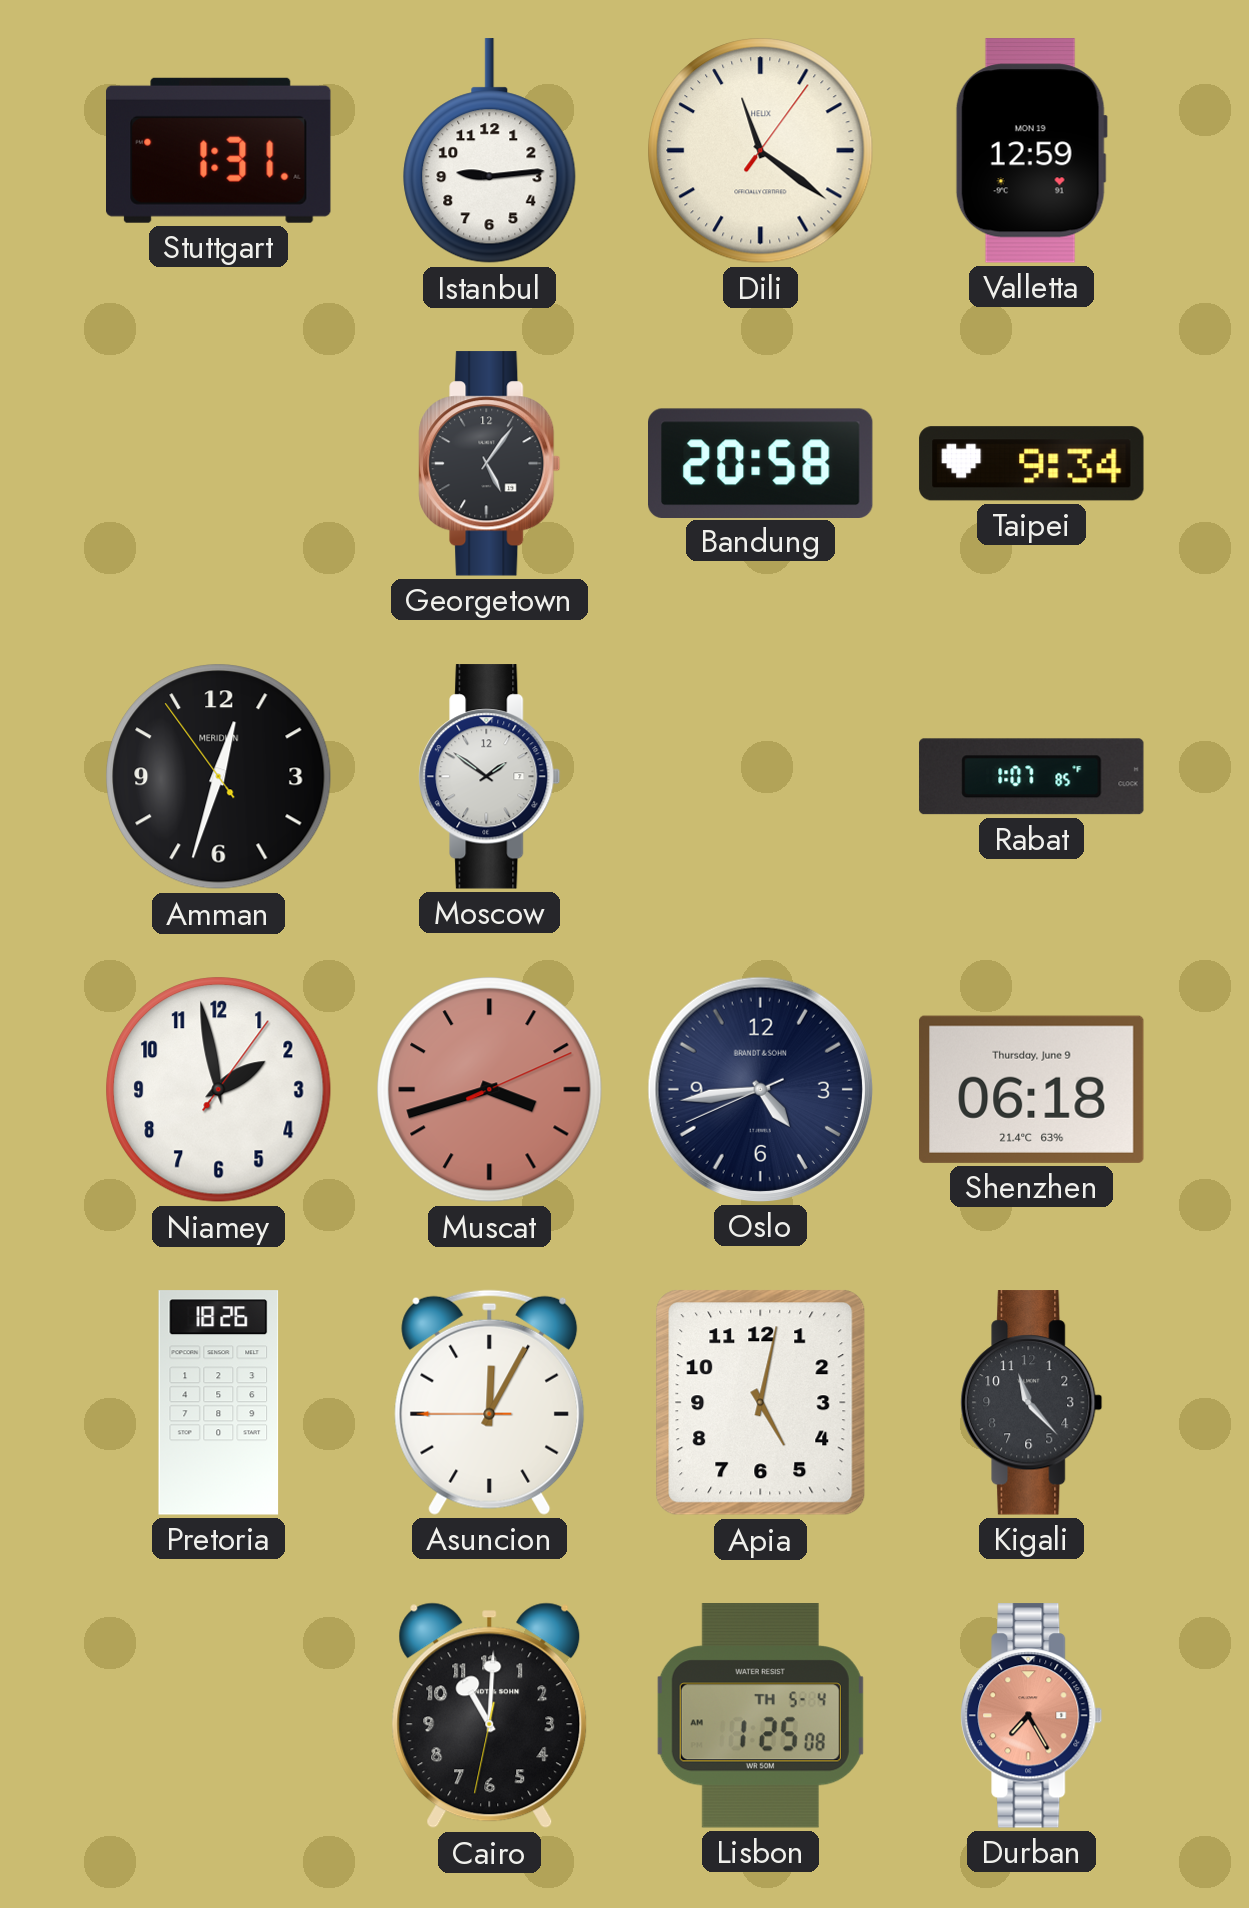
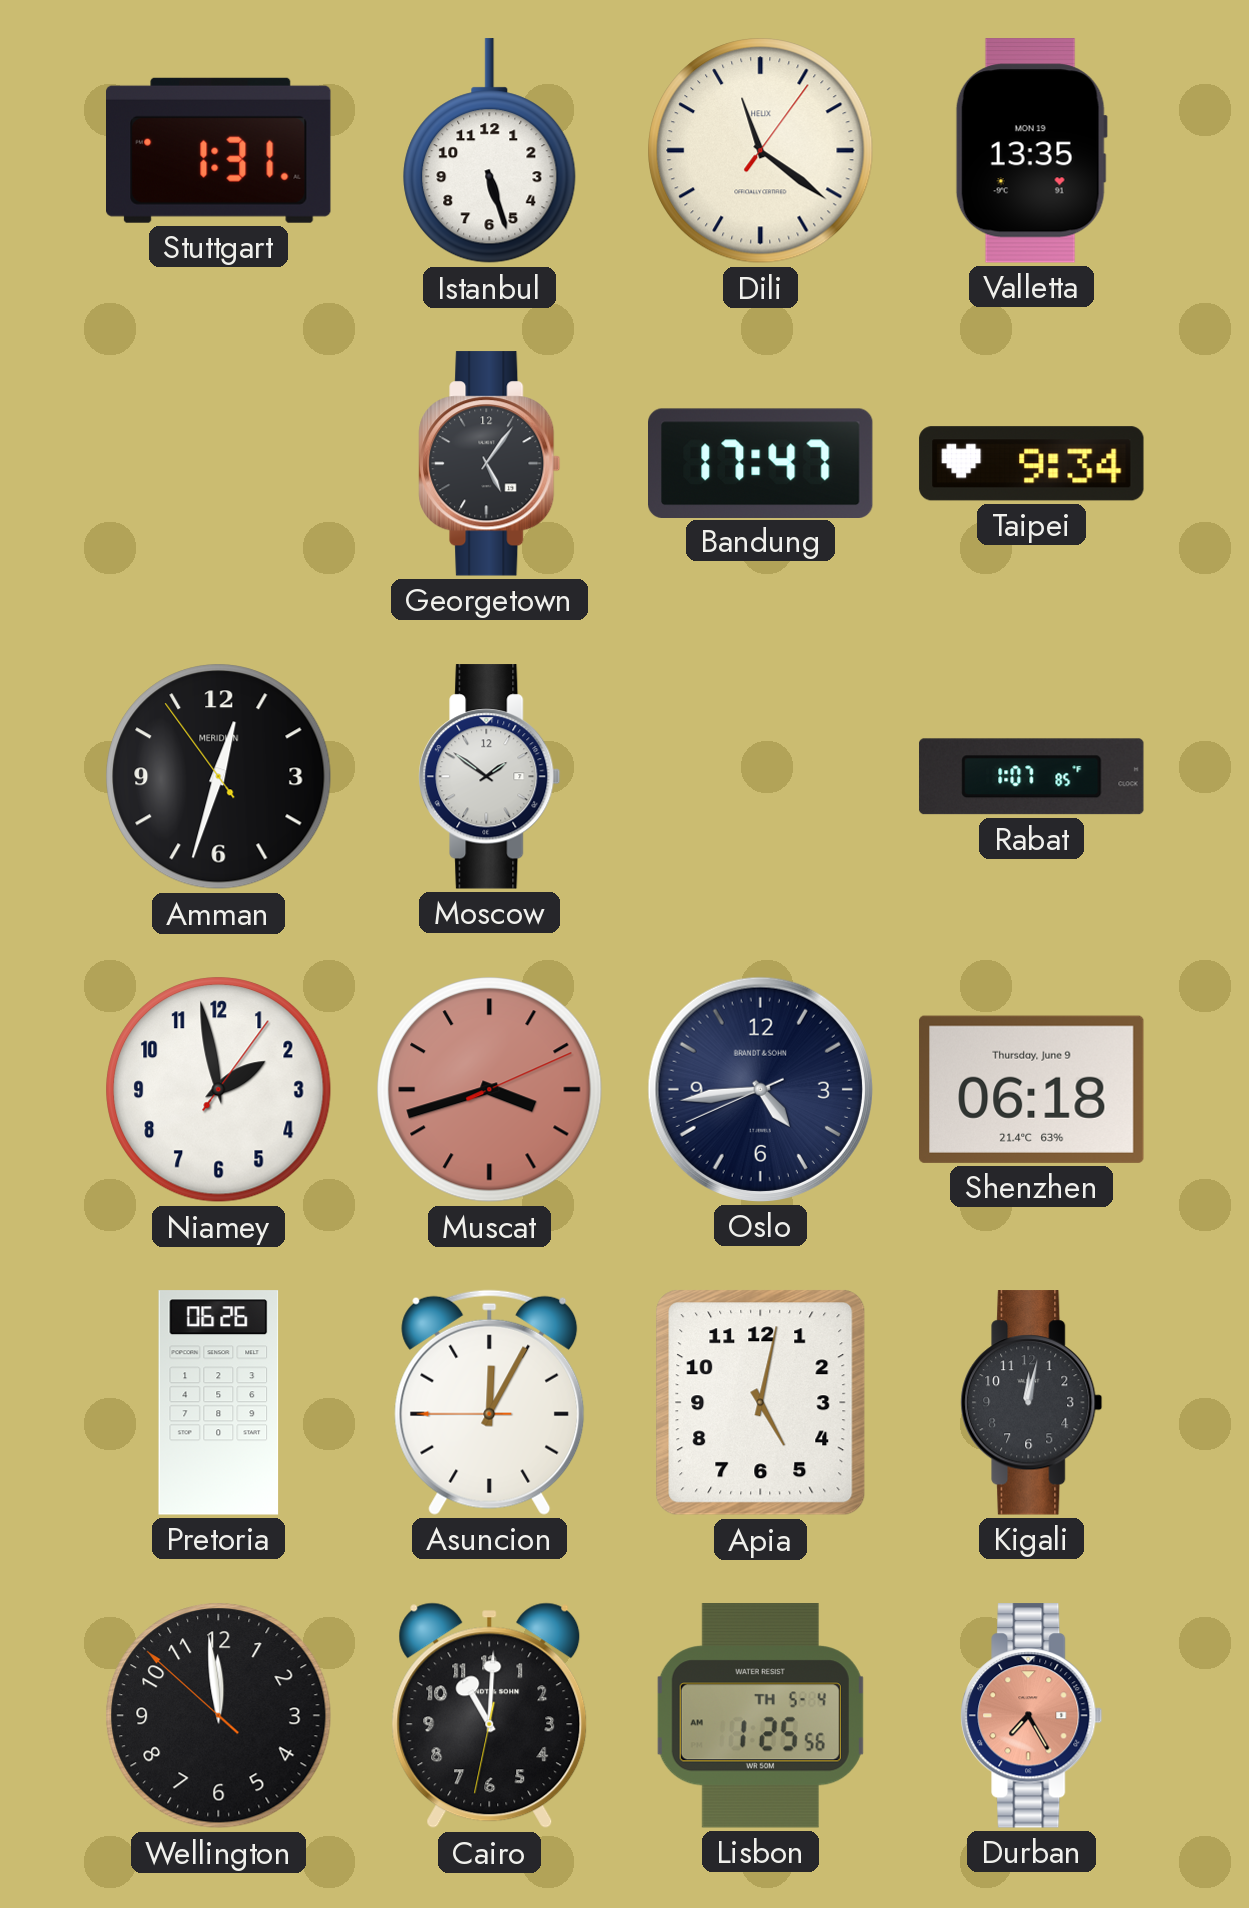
Istanbul: 9:14 -> 5:27
Valletta: 12:59 -> 13:35
Bandung: 20:58 -> 17:47
Pretoria: 18:26 -> 06:26
Kigali: 11:23 -> 12:02
Wellington: none -> 11:58
Lisbon: 1:25:08 -> 1:25:56
